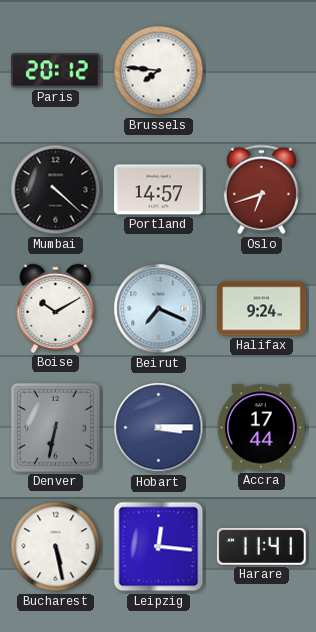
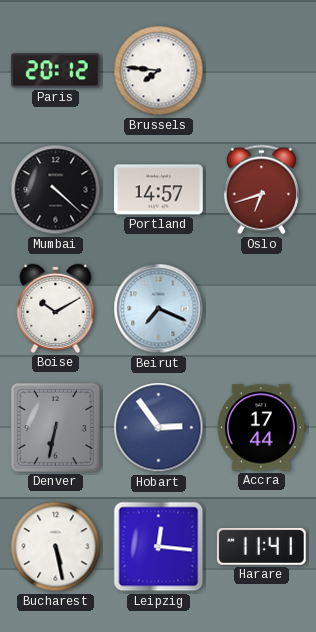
Halifax: 9:24 -> none
Hobart: 3:15 -> 2:54
